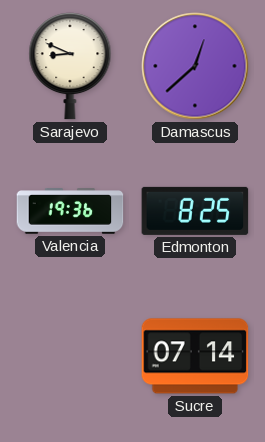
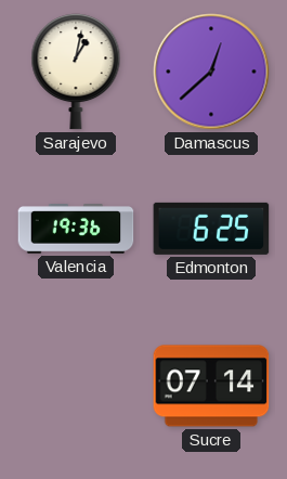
Sarajevo: 8:49 -> 1:02
Edmonton: 8:25 -> 6:25
